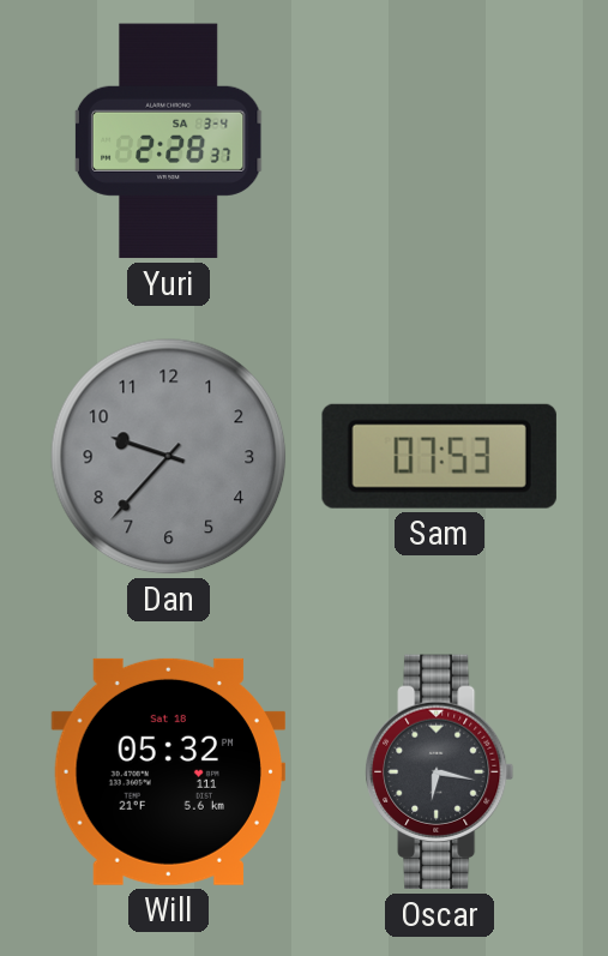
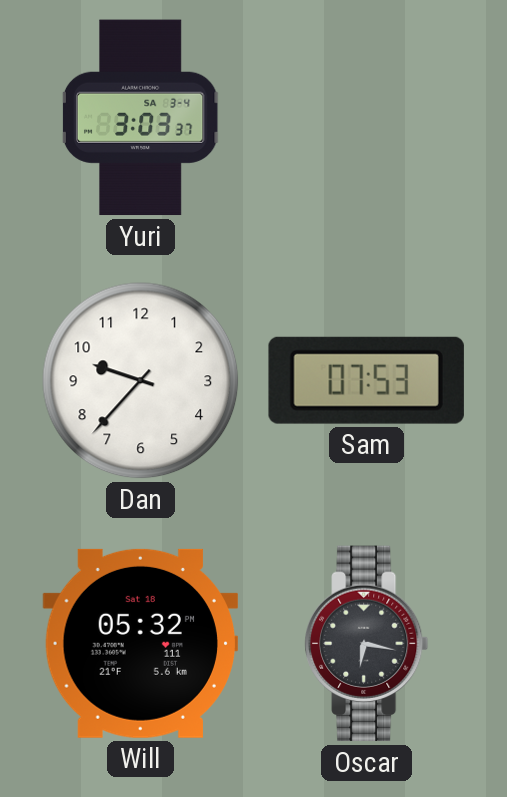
Yuri: 2:28 -> 3:03
Dan dial: grey -> white
